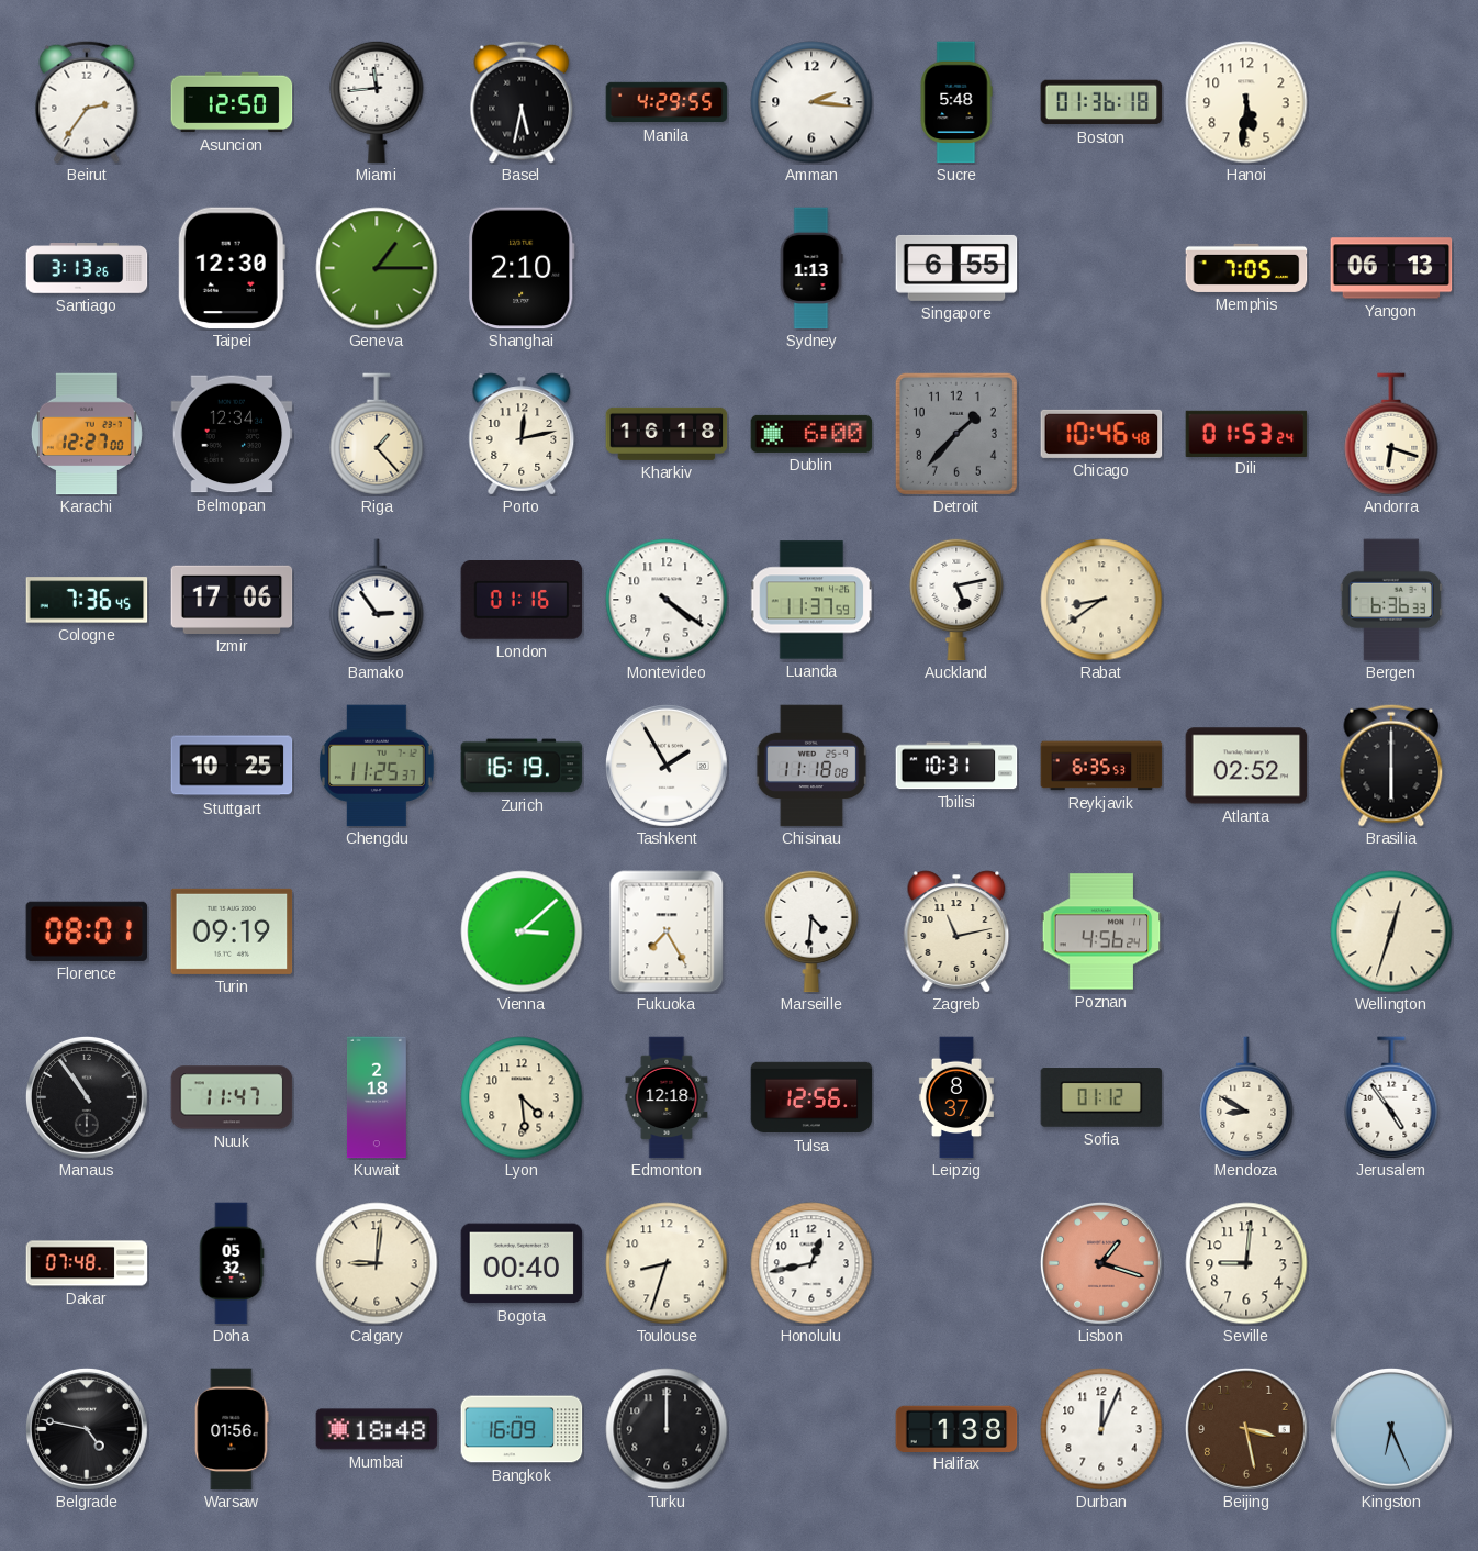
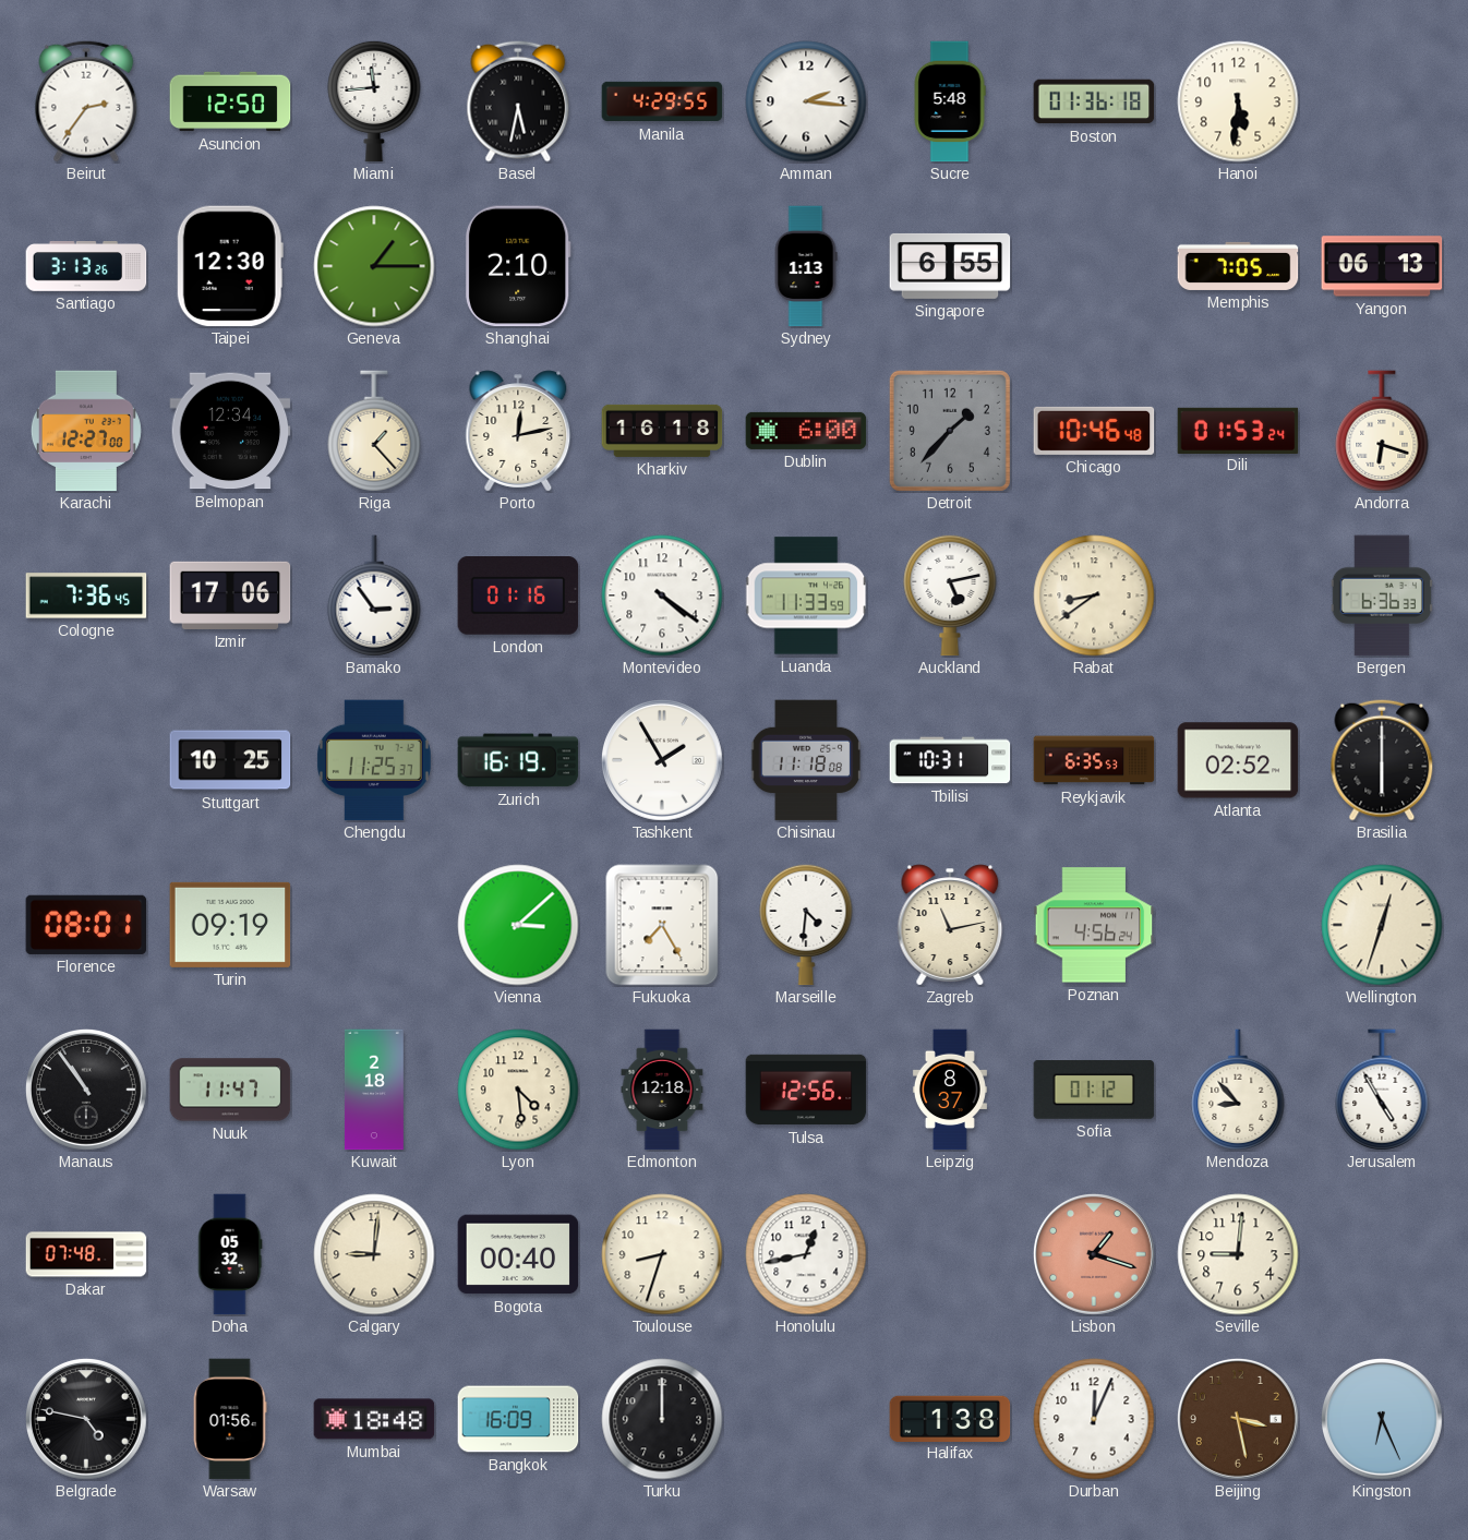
Luanda: 11:37 -> 11:33
Mendoza: 8:50 -> 8:53
Jerusalem: 4:54 -> 4:55
